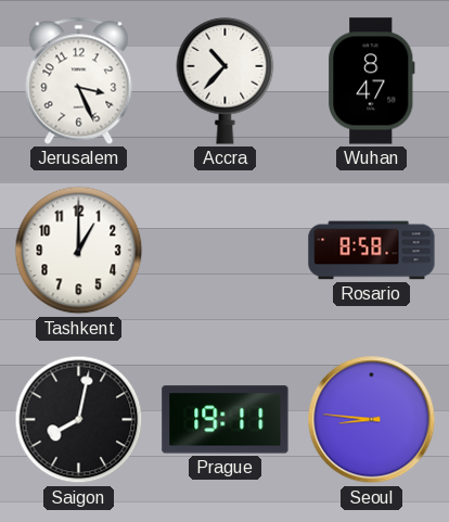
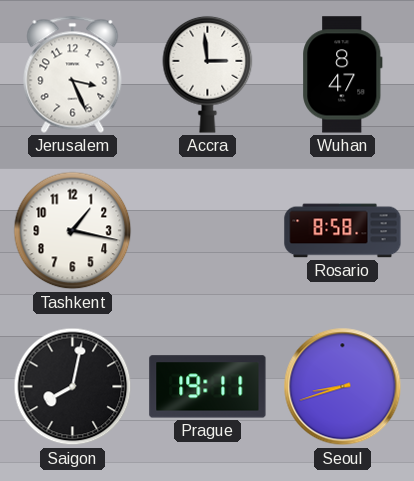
Accra: 10:37 -> 2:59
Tashkent: 1:00 -> 1:17
Seoul: 8:46 -> 8:42
